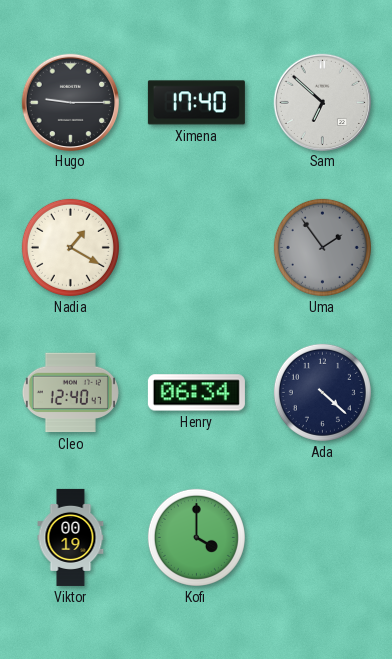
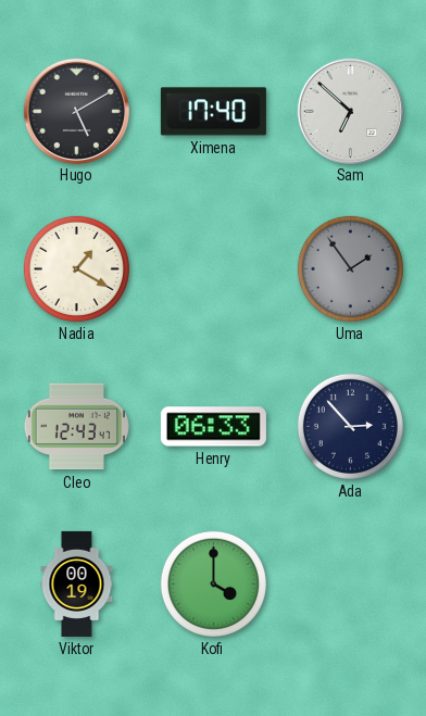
Hugo: 9:15 -> 5:10
Cleo: 12:40 -> 12:43
Henry: 06:34 -> 06:33
Ada: 4:22 -> 2:53
